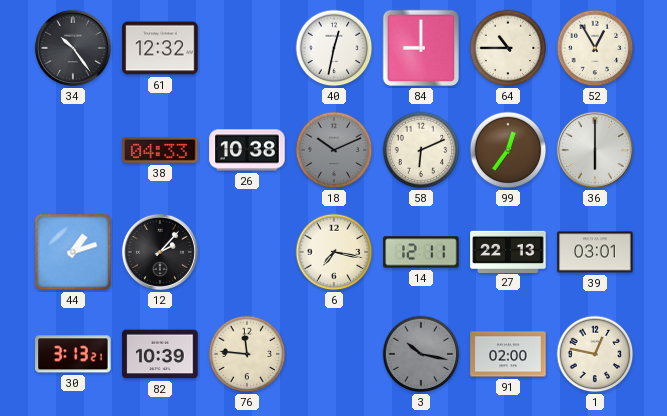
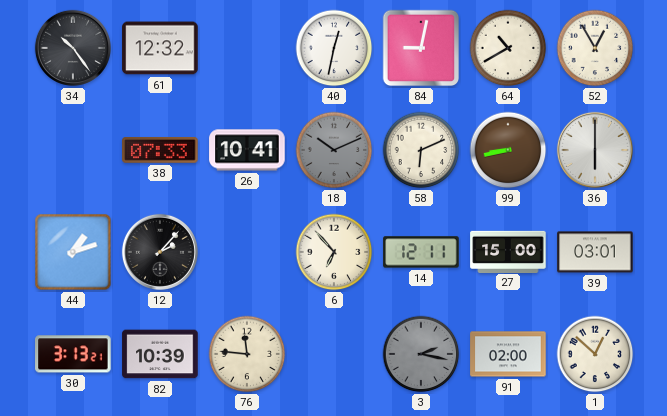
84: 9:00 -> 9:02
64: 10:45 -> 10:40
38: 04:33 -> 07:33
26: 10:38 -> 10:41
99: 12:36 -> 8:43
6: 7:17 -> 6:53
27: 22:13 -> 15:00
3: 10:17 -> 2:17
1: 12:47 -> 12:52
